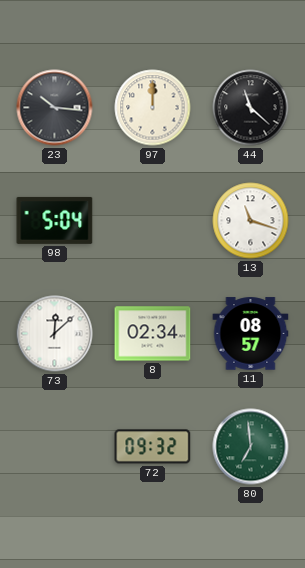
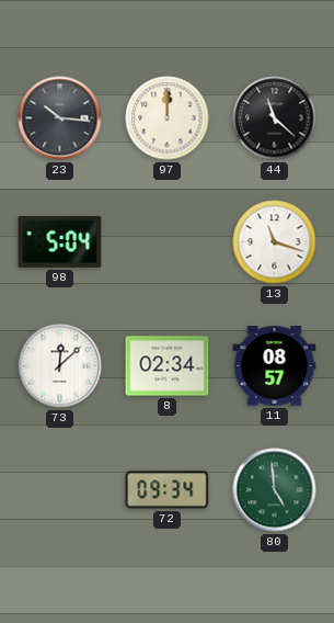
72: 09:32 -> 09:34
80: 6:59 -> 4:59
